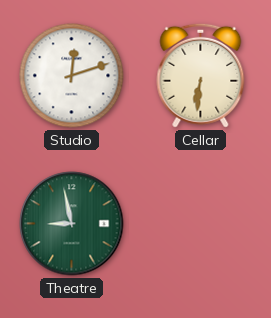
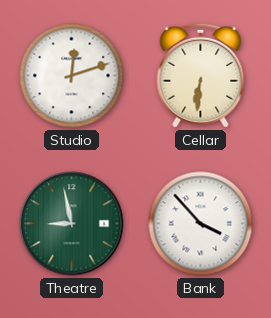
Bank: none -> 3:53
